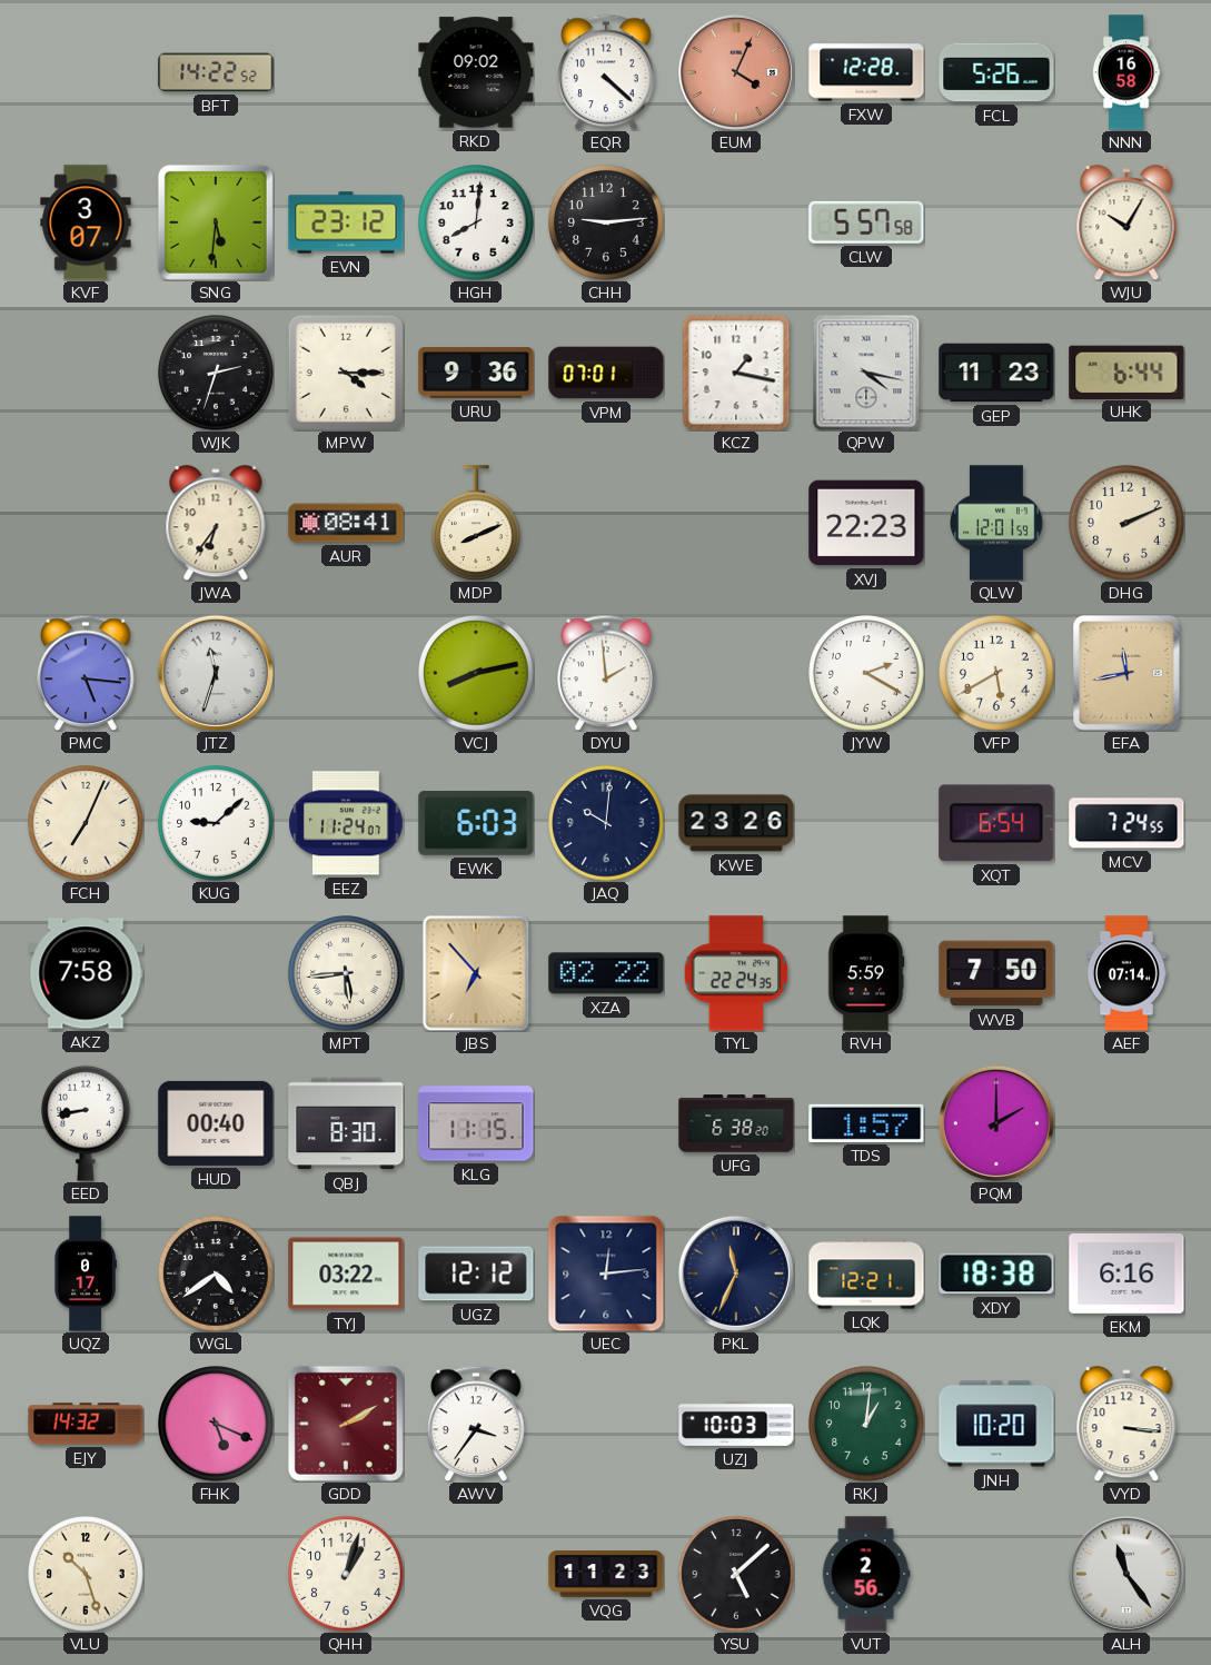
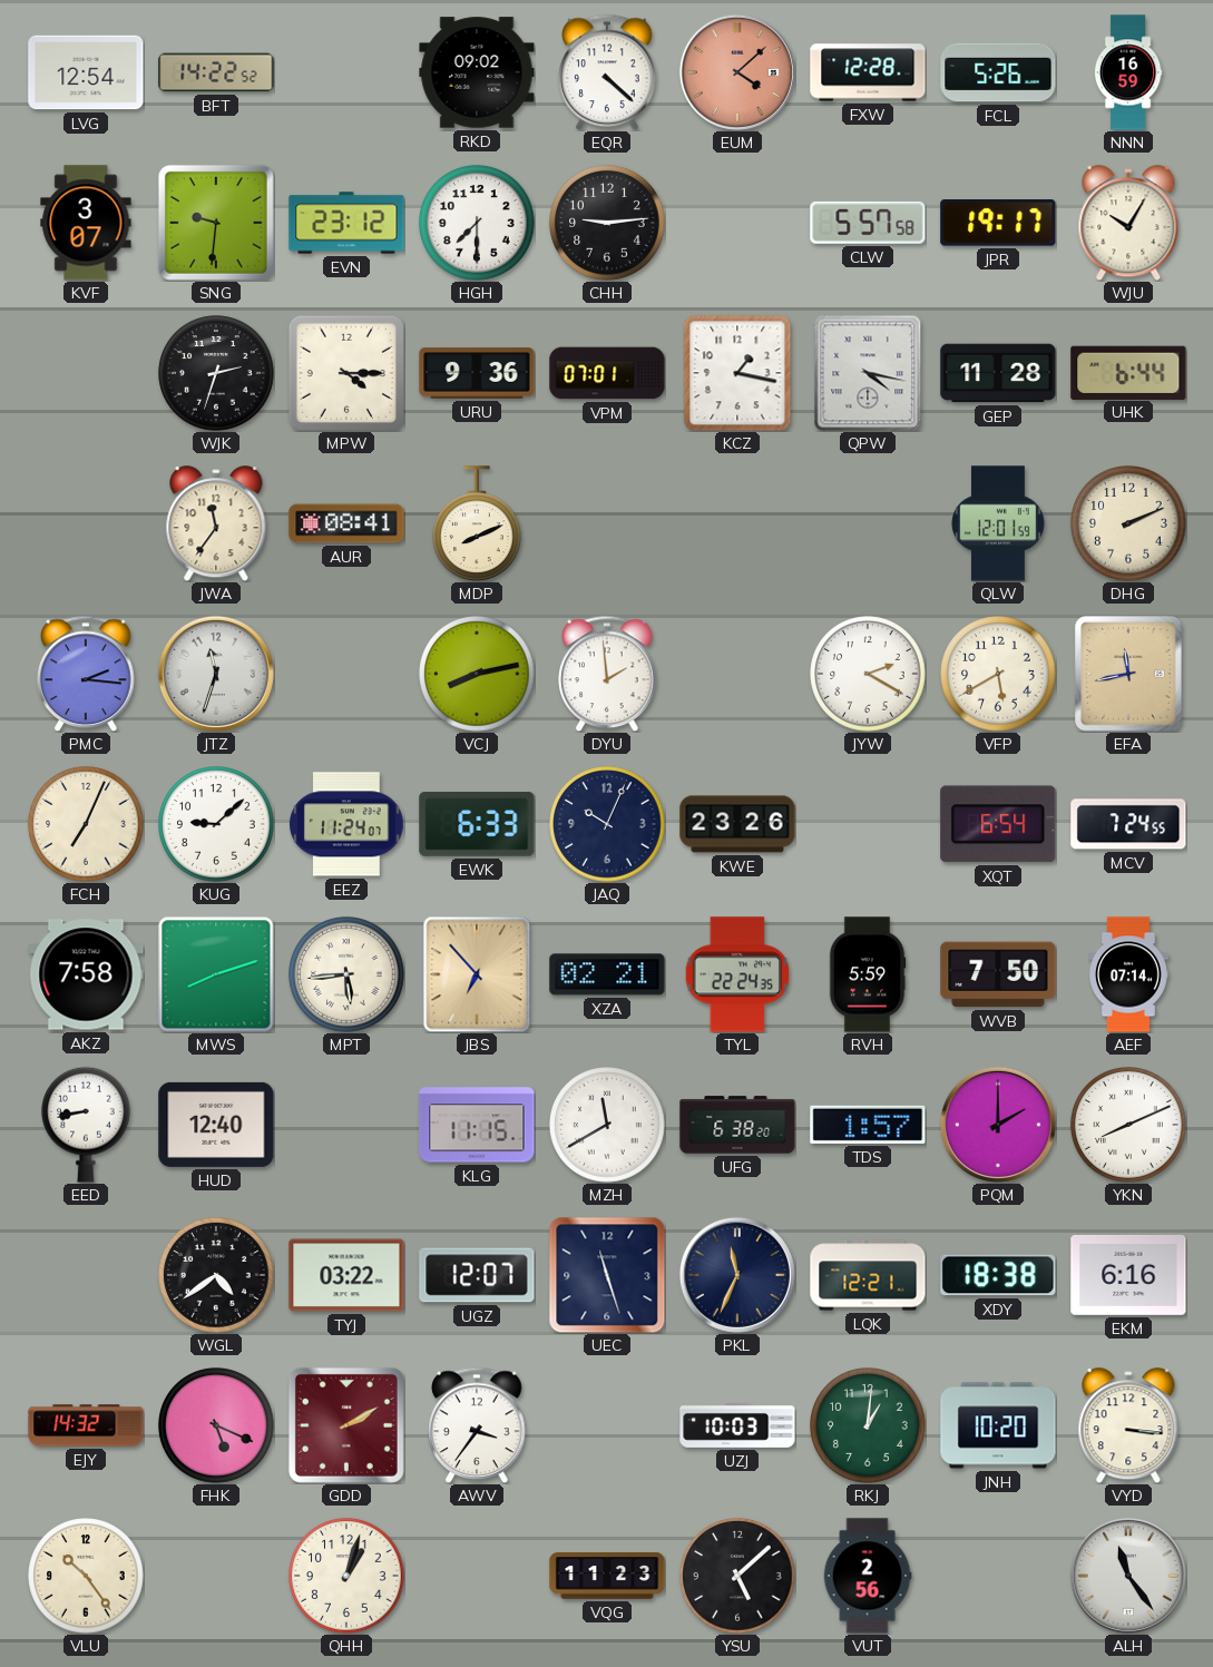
LVG: none -> 12:54
EUM: 4:04 -> 4:08
NNN: 16:58 -> 16:59
SNG: 5:31 -> 9:31
HGH: 8:01 -> 7:30
JPR: none -> 19:17
GEP: 11:23 -> 11:28
JWA: 6:36 -> 11:36
XVJ: 22:23 -> none
PMC: 5:16 -> 2:16
EWK: 6:03 -> 6:33
JAQ: 10:01 -> 10:04
MWS: none -> 8:12
XZA: 02:22 -> 02:21
HUD: 00:40 -> 12:40
QBJ: 8:30 -> none
MZH: none -> 11:40
YKN: none -> 8:11
UQZ: 0:17 -> none
UGZ: 12:12 -> 12:07
UEC: 12:14 -> 11:27
VLU: 10:27 -> 10:24
